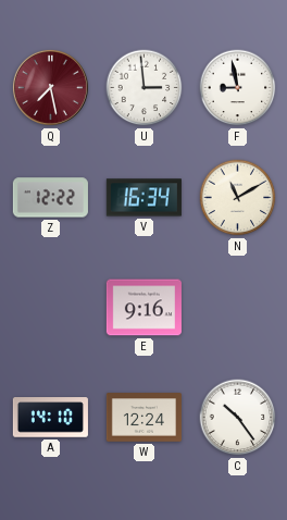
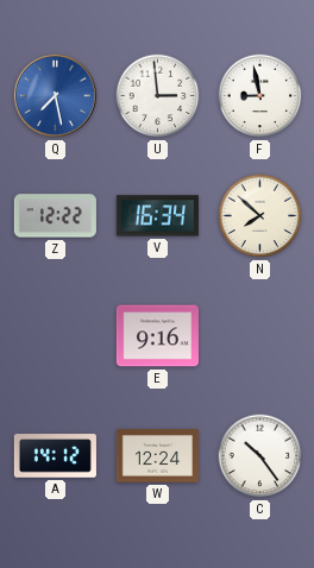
Q dial: burgundy -> blue
N: 11:10 -> 7:52
A: 14:10 -> 14:12
